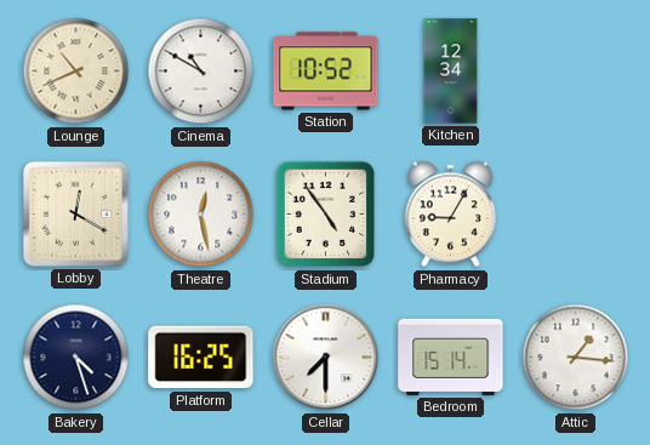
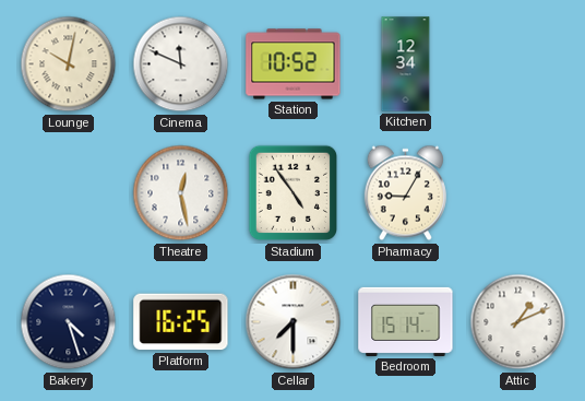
Lounge: 10:41 -> 10:02
Cinema: 10:50 -> 11:49
Lobby: 12:20 -> none
Attic: 1:16 -> 1:11
